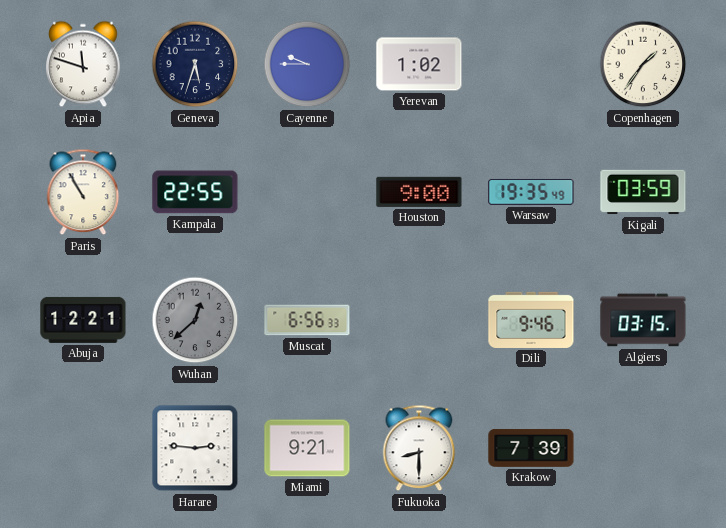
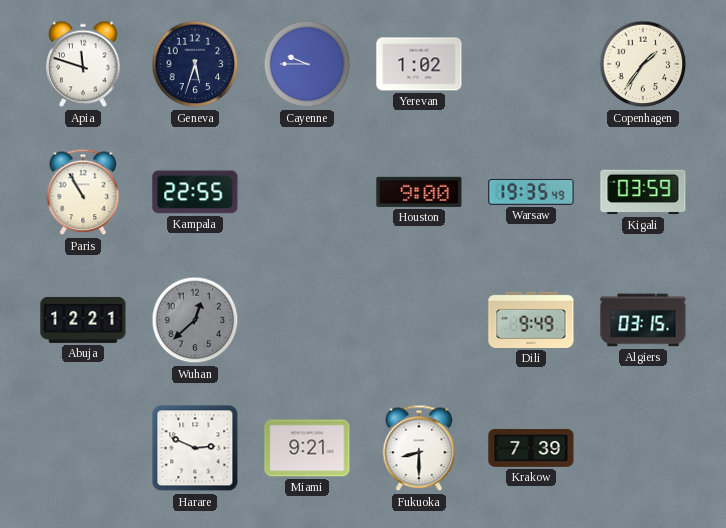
Muscat: 6:56 -> none
Dili: 9:46 -> 9:49
Harare: 2:46 -> 2:49
